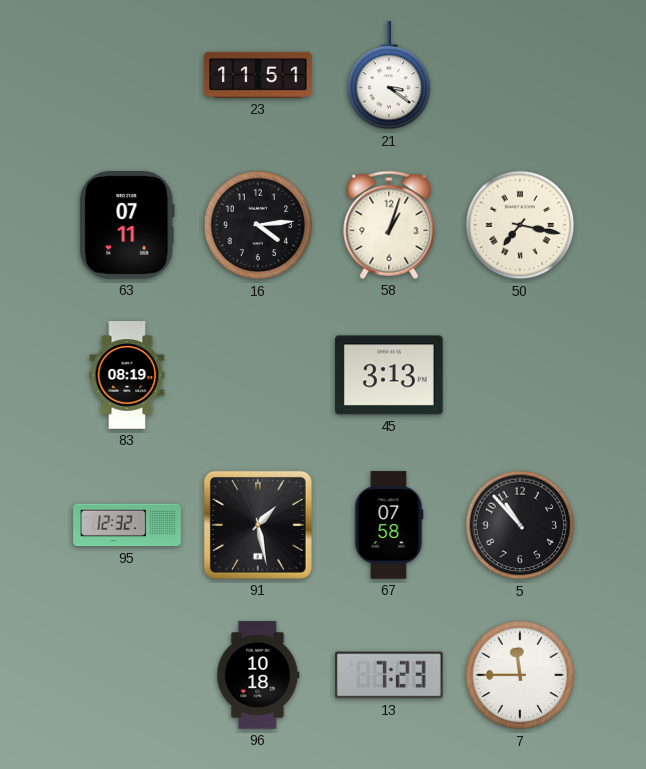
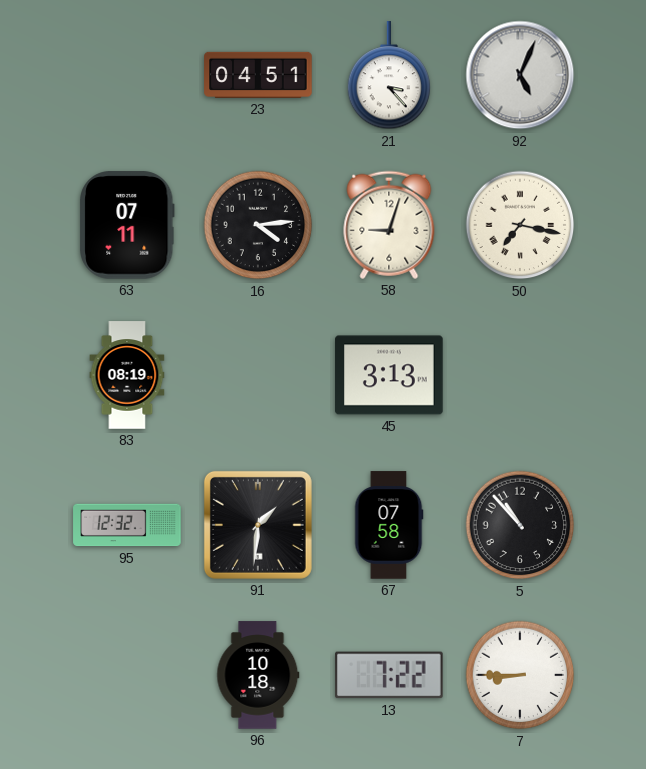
23: 11:51 -> 04:51
21: 3:21 -> 3:23
92: none -> 5:04
58: 1:03 -> 9:03
91: 1:28 -> 1:31
13: 7:23 -> 7:22
7: 11:45 -> 8:45
